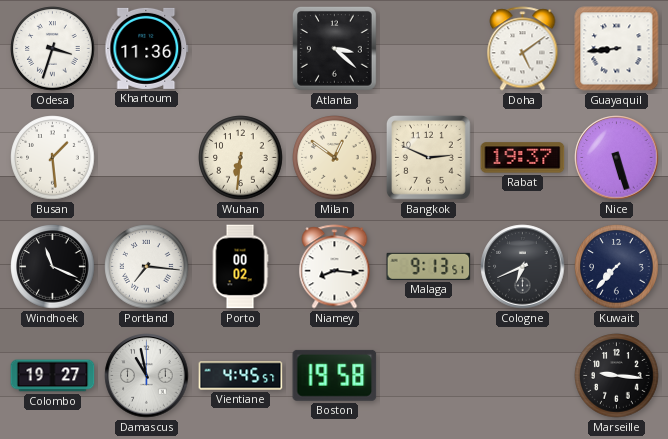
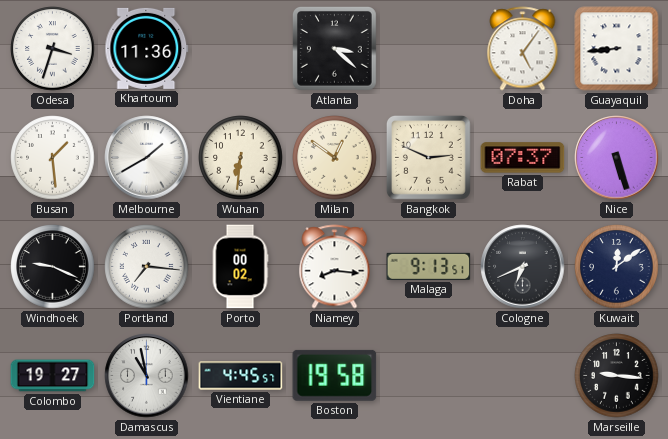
Doha: 5:09 -> 5:06
Melbourne: none -> 1:40
Rabat: 19:37 -> 07:37
Windhoek: 11:19 -> 9:19
Kuwait: 7:37 -> 12:09
